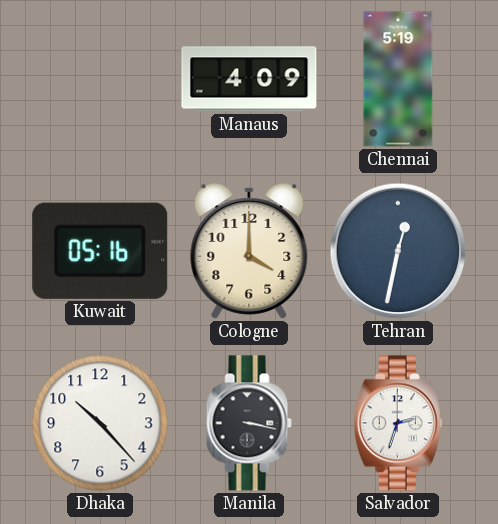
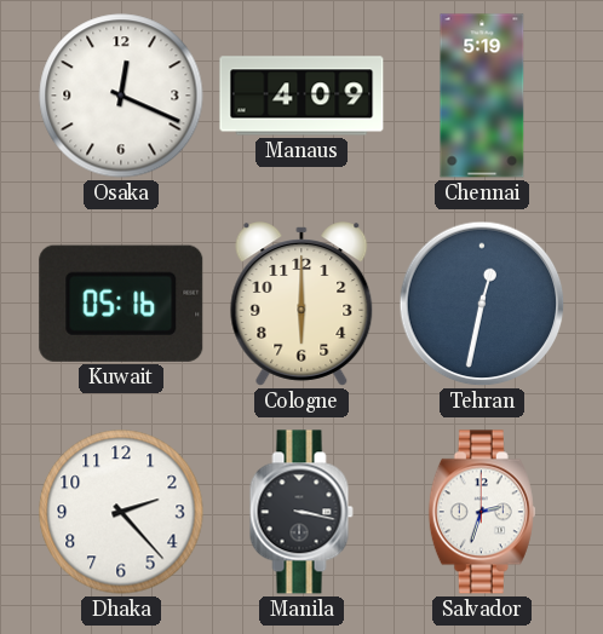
Osaka: none -> 12:19
Cologne: 4:00 -> 6:00
Dhaka: 10:23 -> 2:23
